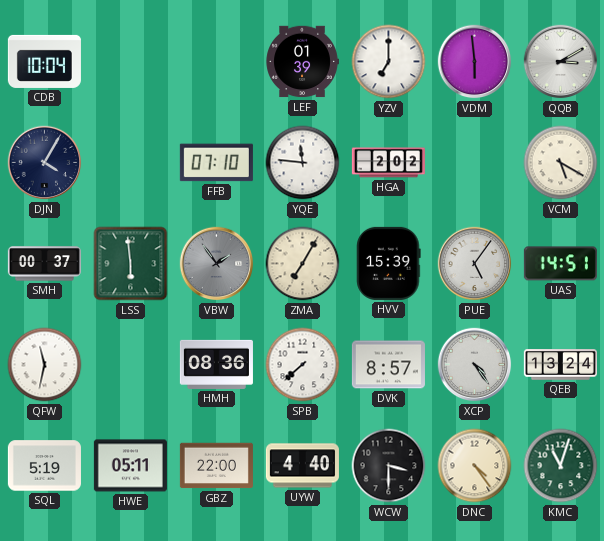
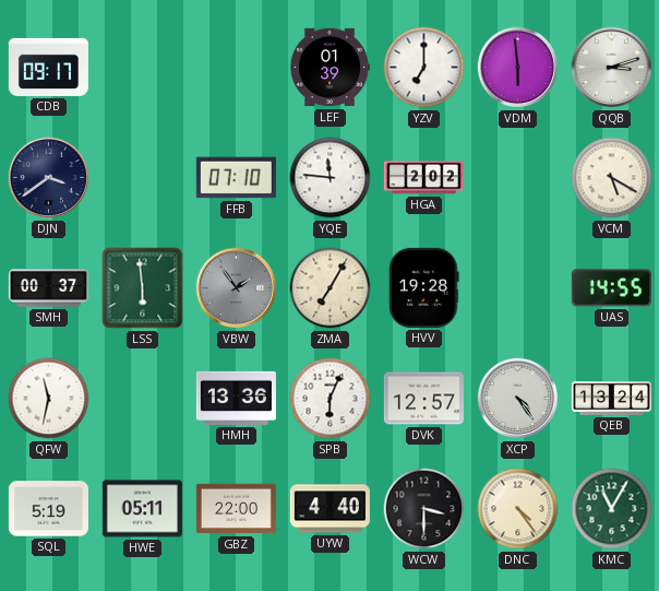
CDB: 10:04 -> 09:17
QQB: 3:10 -> 3:12
DJN: 4:05 -> 3:39
HVV: 15:39 -> 19:28
PUE: 5:06 -> none
UAS: 14:51 -> 14:55
HMH: 08:36 -> 13:36
SPB: 7:38 -> 6:04
DVK: 8:57 -> 12:57
KMC: 11:03 -> 11:05
